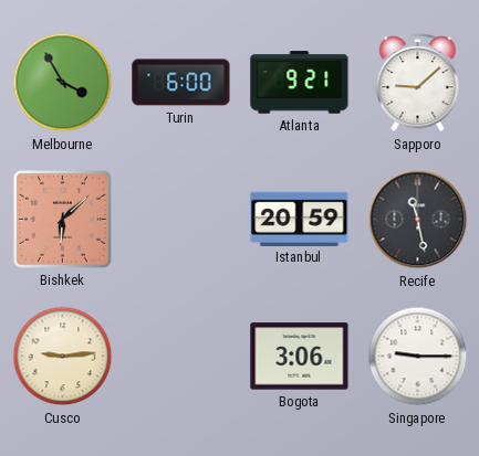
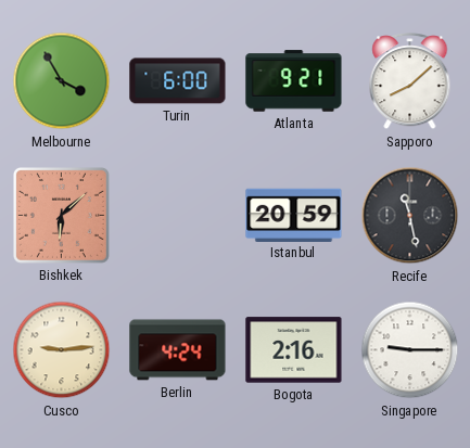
Sapporo: 9:08 -> 8:08
Berlin: none -> 4:24
Bogota: 3:06 -> 2:16
